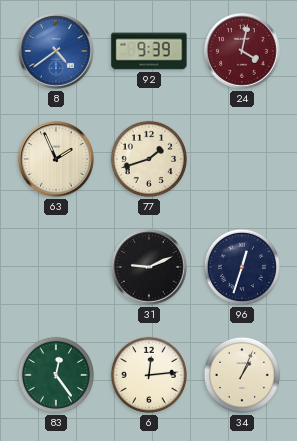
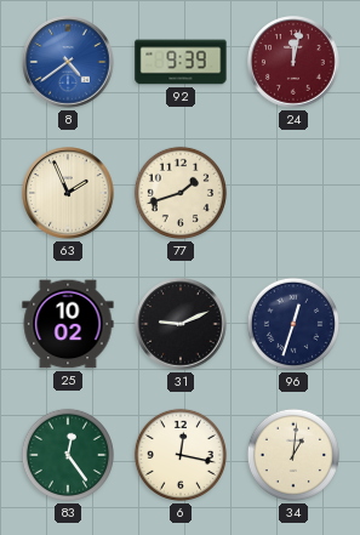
24: 4:02 -> 12:02
25: none -> 10:02
6: 12:14 -> 12:17
34: 1:04 -> 1:01
